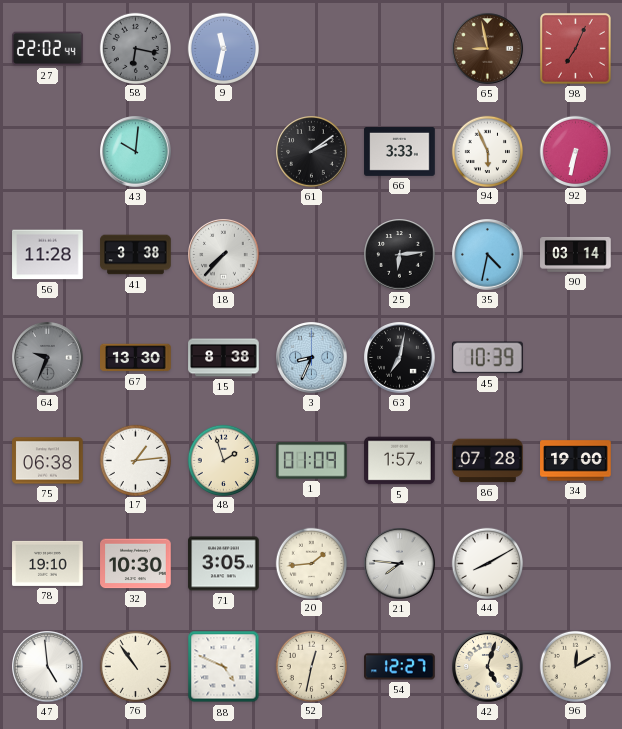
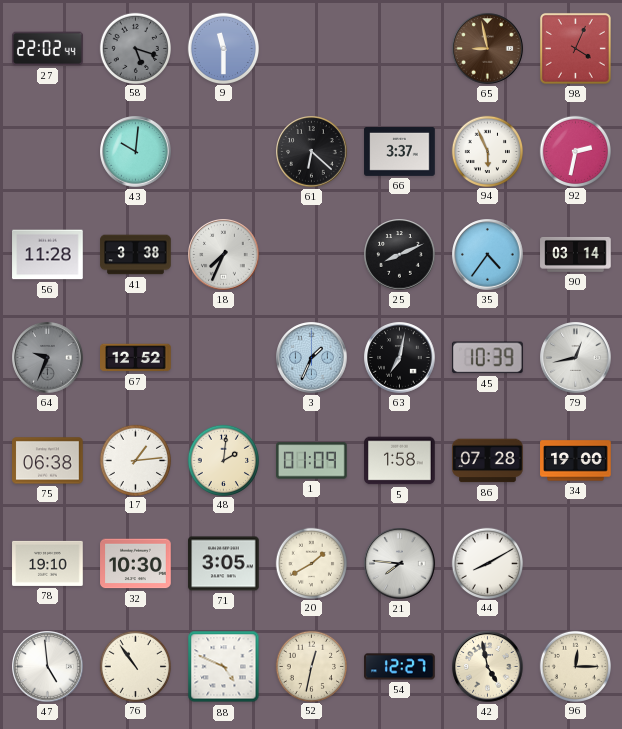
58: 6:17 -> 5:18
9: 11:32 -> 11:30
98: 7:04 -> 4:04
61: 2:09 -> 6:22
66: 3:33 -> 3:37
92: 6:32 -> 2:32
18: 7:37 -> 7:34
25: 6:14 -> 8:11
35: 4:32 -> 4:36
67: 13:30 -> 12:52
15: 8:38 -> none
3: 8:34 -> 1:34
79: none -> 12:43
48: 1:57 -> 2:01
5: 1:57 -> 1:58
20: 1:44 -> 1:40
42: 5:03 -> 4:58
96: 12:10 -> 12:15
